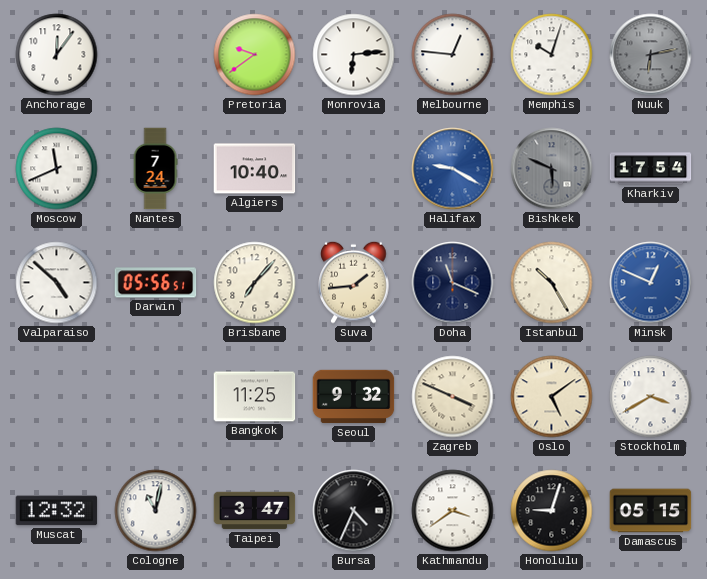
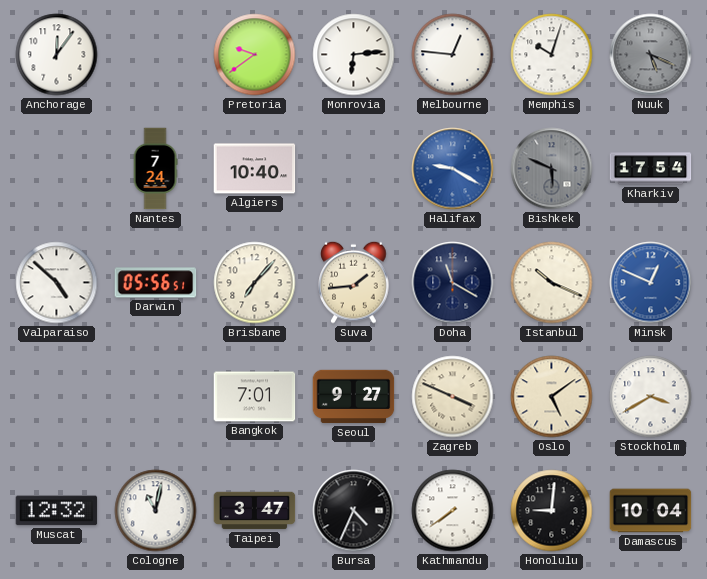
Nuuk: 6:13 -> 5:19
Moscow: 11:41 -> none
Doha: 11:19 -> 11:20
Istanbul: 10:25 -> 10:19
Bangkok: 11:25 -> 7:01
Seoul: 9:32 -> 9:27
Kathmandu: 3:39 -> 7:39
Honolulu: 9:03 -> 9:01
Damascus: 05:15 -> 10:04
